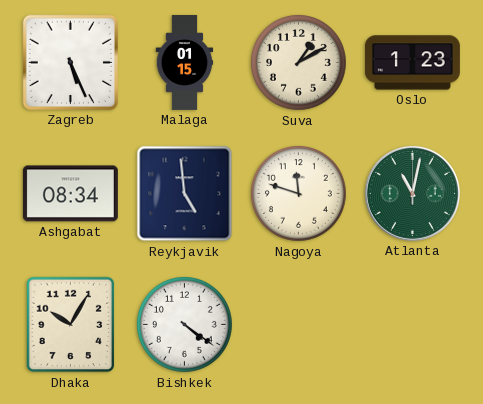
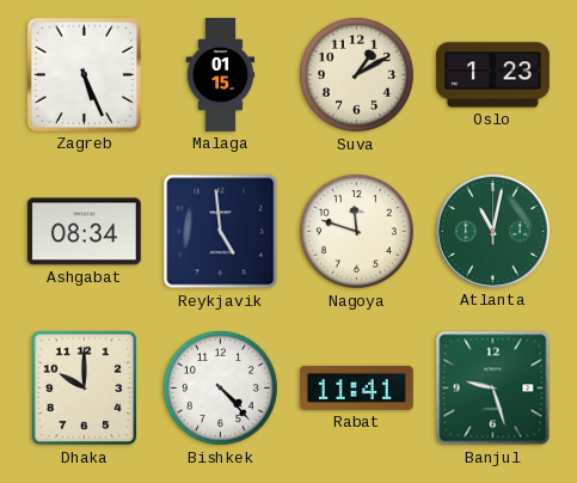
Dhaka: 10:05 -> 10:00
Bishkek: 4:21 -> 4:23
Rabat: none -> 11:41
Banjul: none -> 9:27
